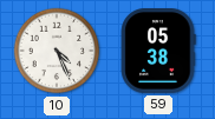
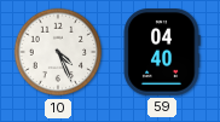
59: 05:38 -> 04:40
